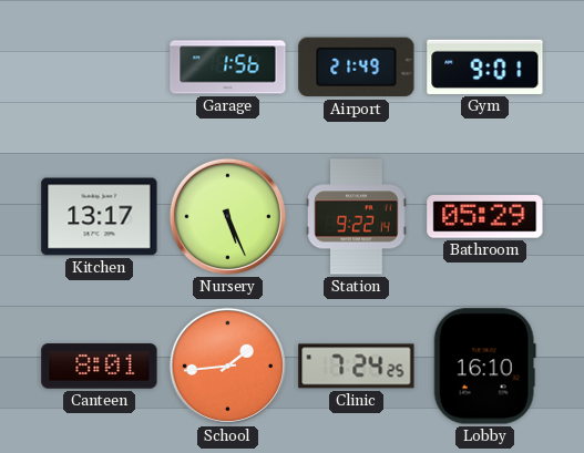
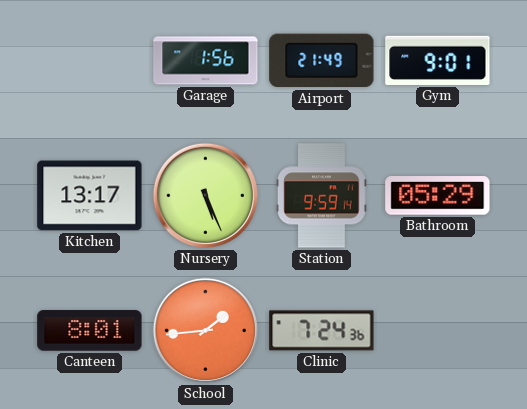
Station: 9:22 -> 9:59
Clinic: 7:24:25 -> 7:24:36
Lobby: 16:10 -> none
